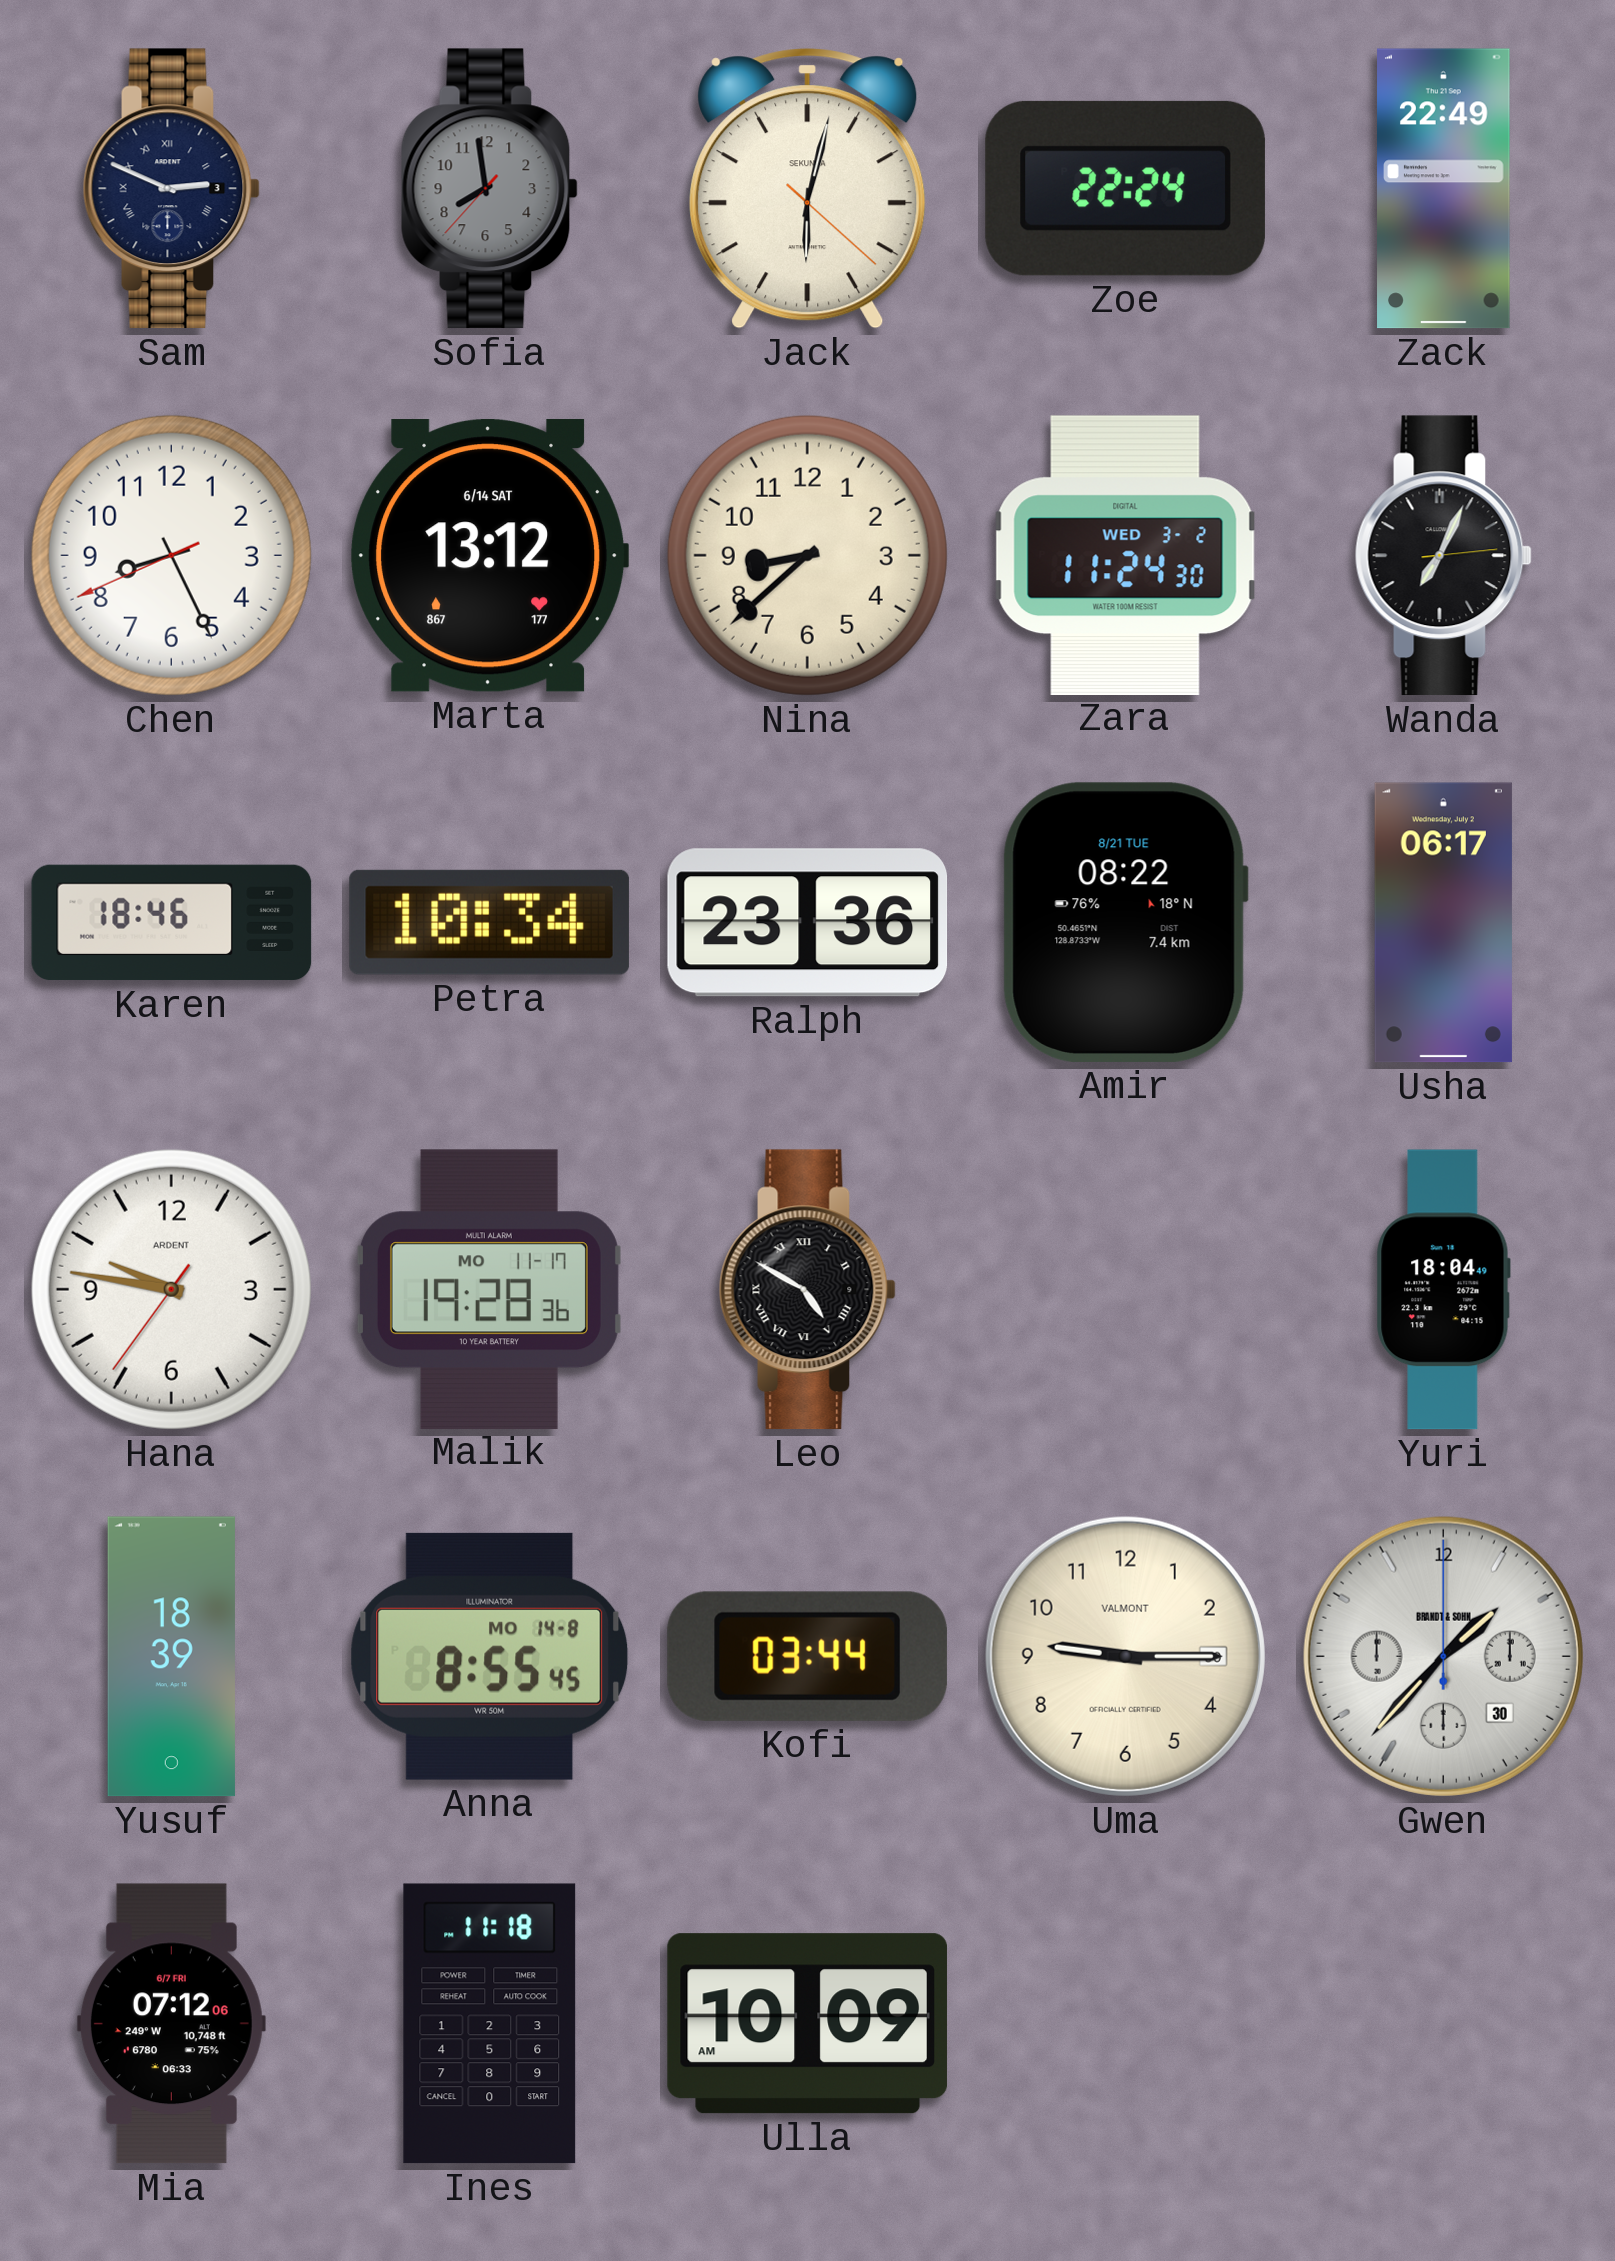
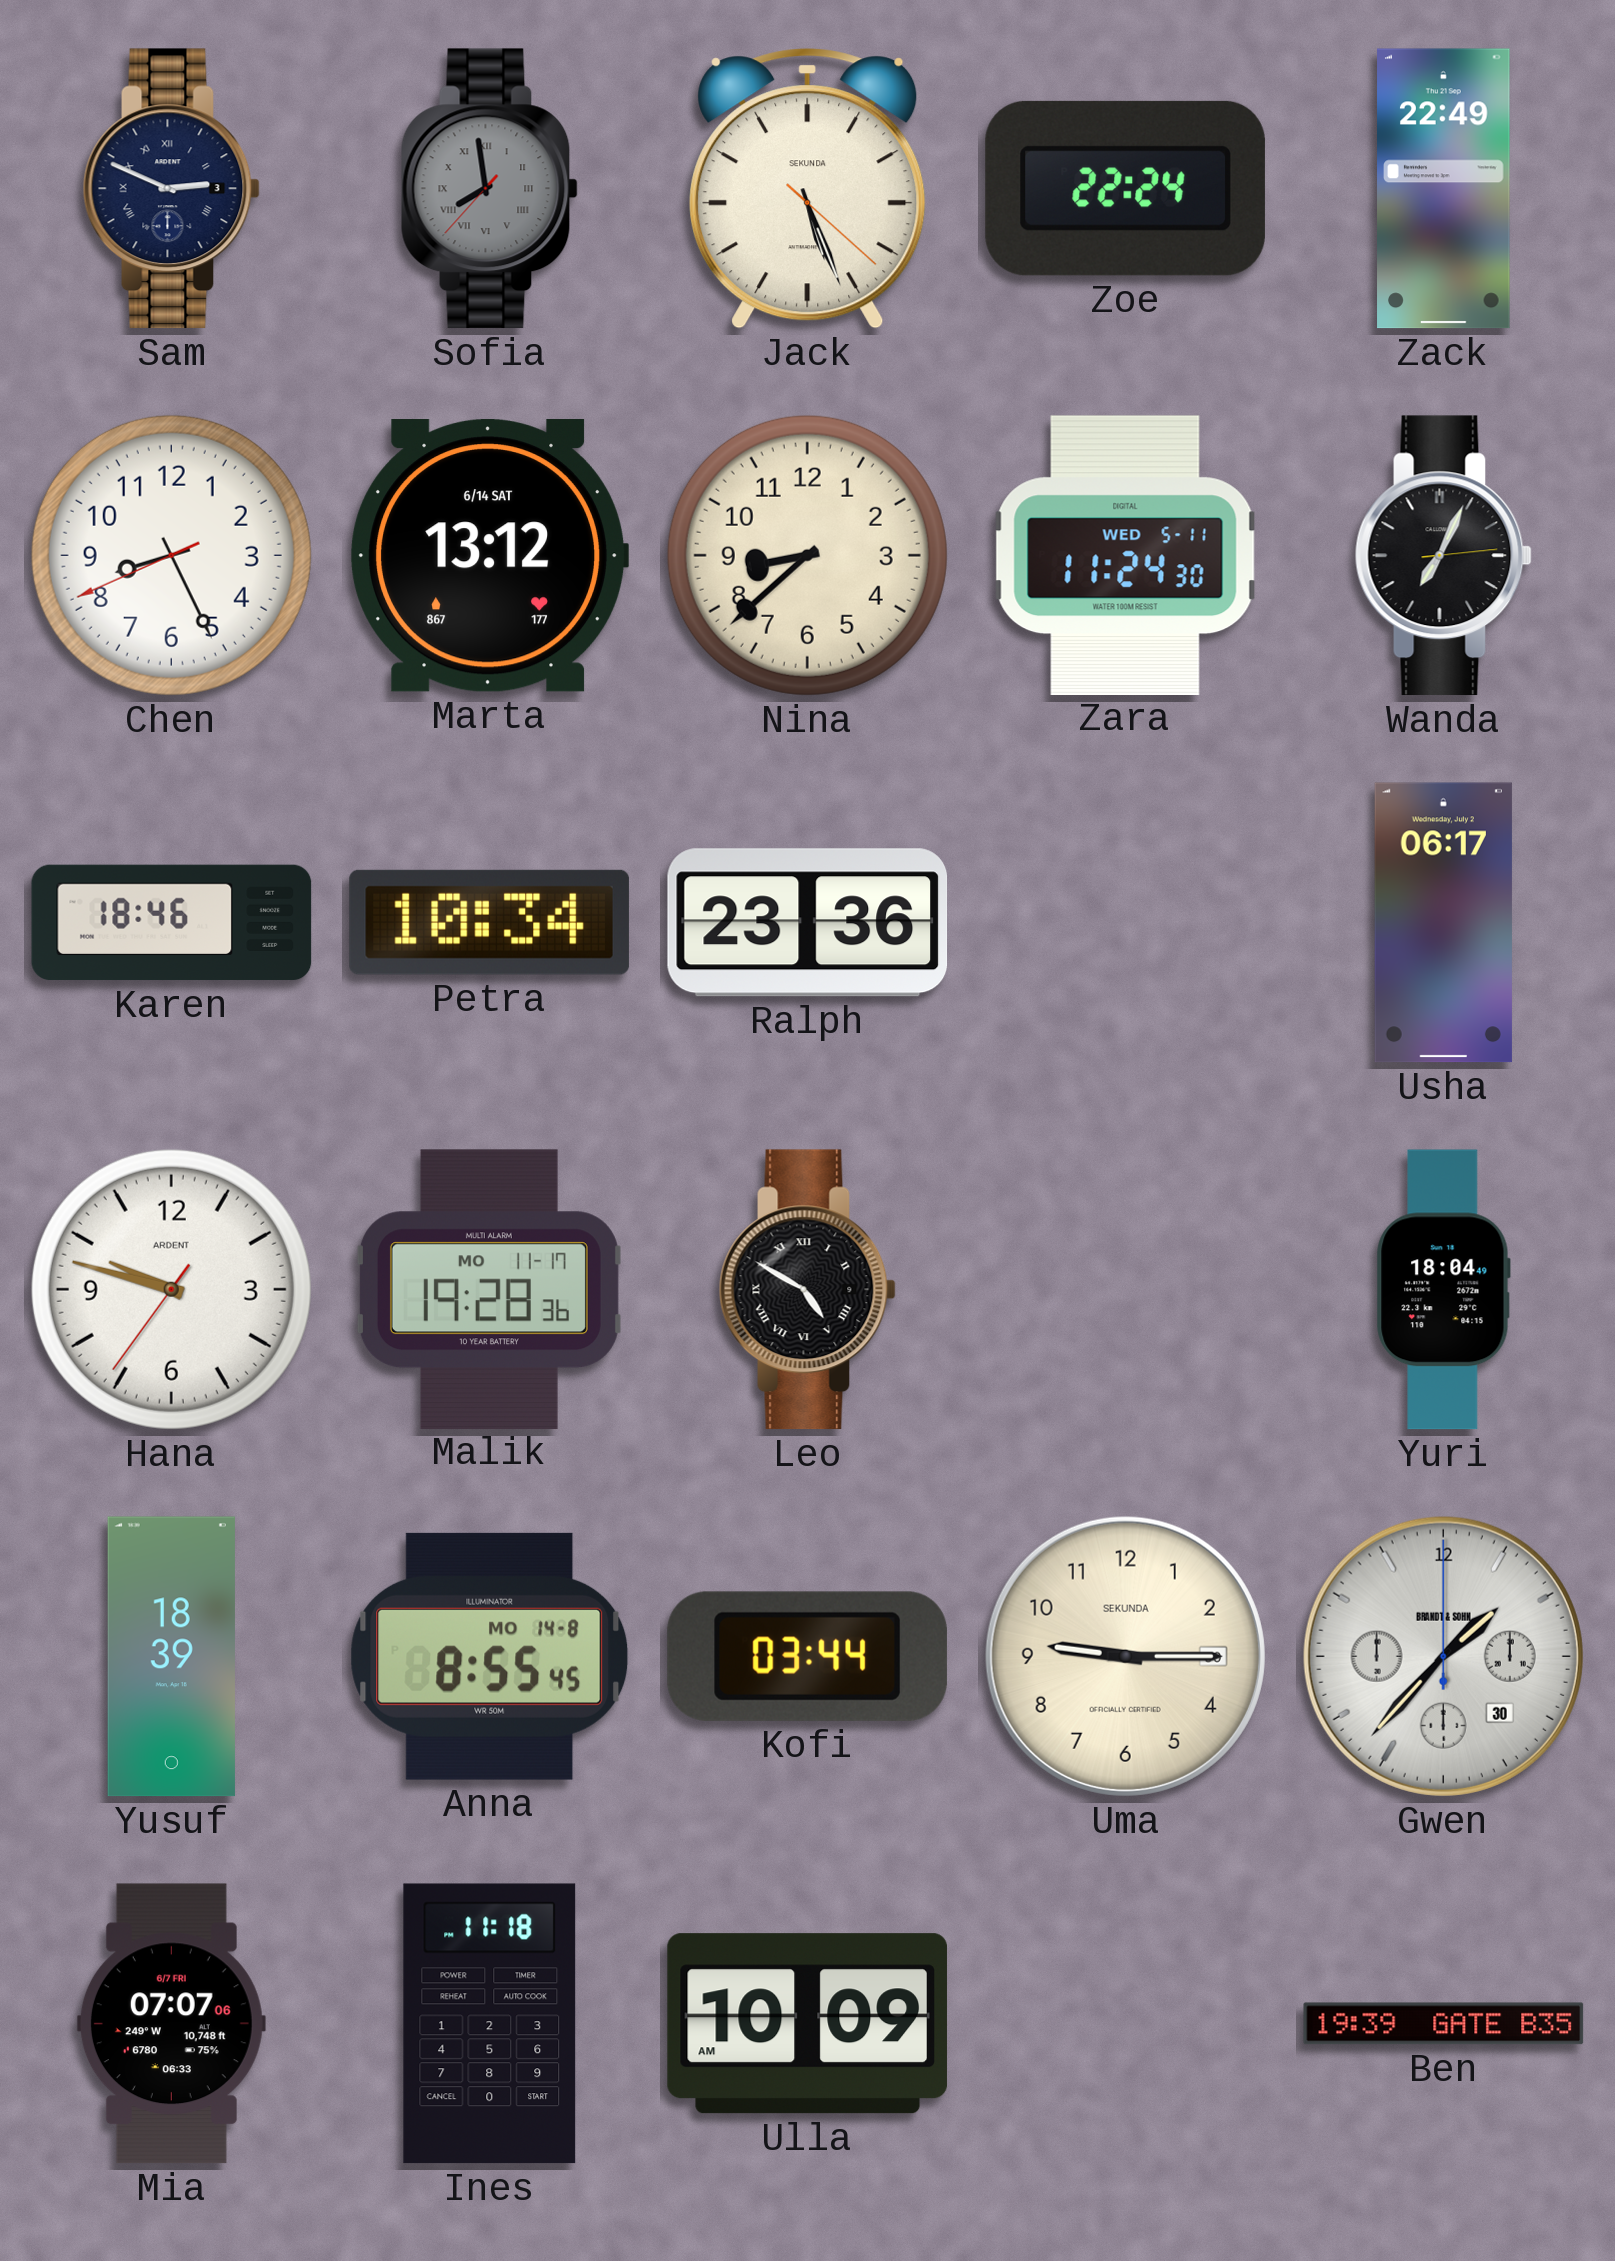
Sofia numerals: Arabic -> Roman
Jack: 6:02 -> 5:26
Zara date: WED 3-2 -> WED 5-11
Amir: 08:22 -> none
Hana: 9:46 -> 9:47
Uma brand: VALMONT -> SEKUNDA
Mia: 07:12 -> 07:07
Ben: none -> 19:39
